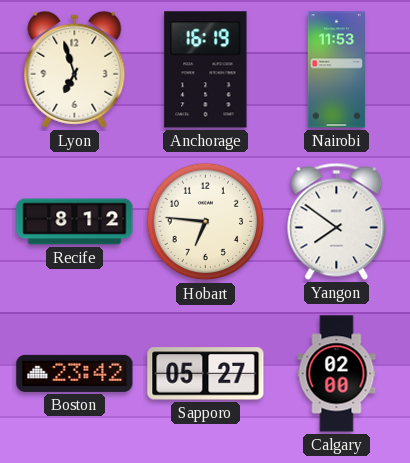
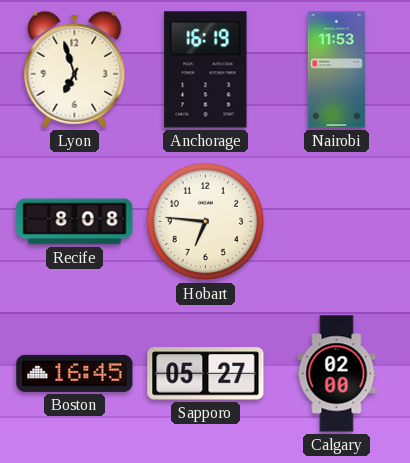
Recife: 8:12 -> 8:08
Yangon: 7:51 -> none
Boston: 23:42 -> 16:45
